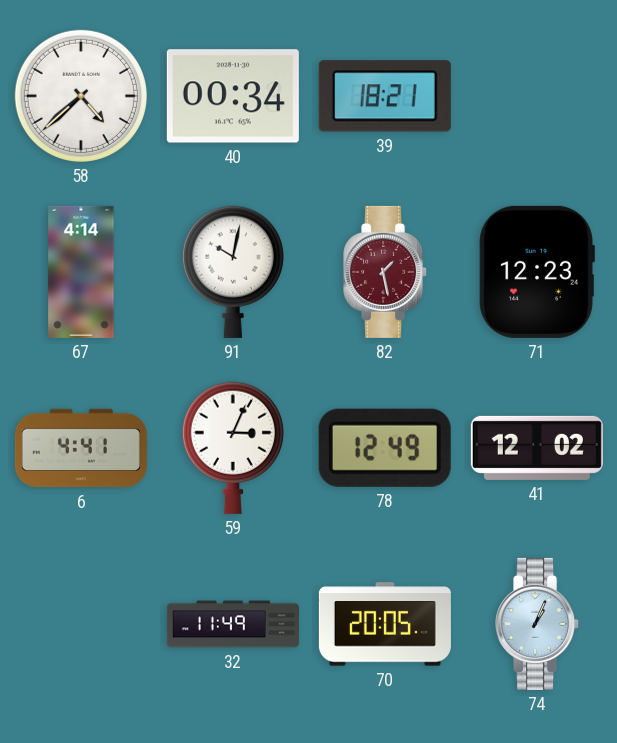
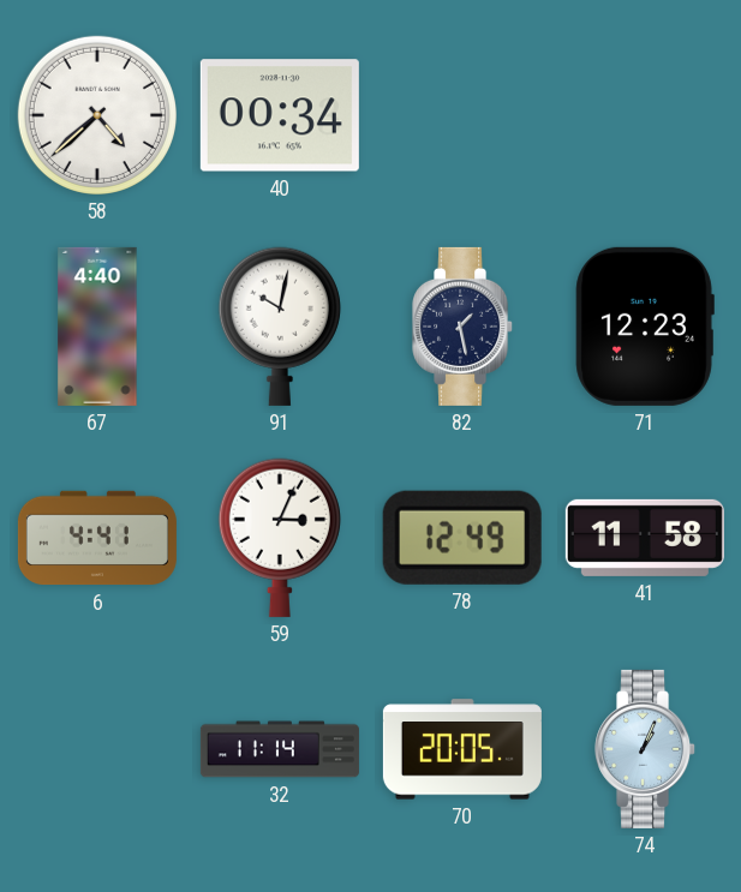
39: 18:21 -> none
67: 4:14 -> 4:40
82 dial: burgundy -> navy
41: 12:02 -> 11:58
32: 11:49 -> 11:14
